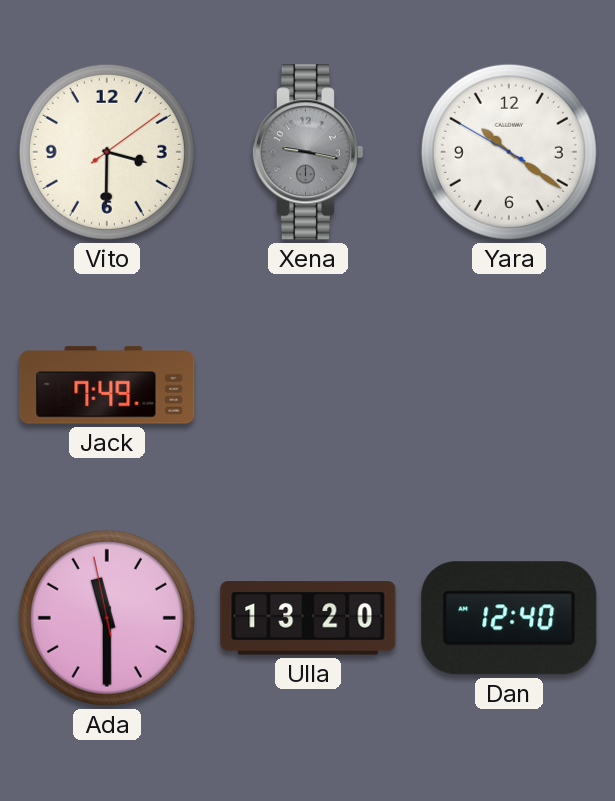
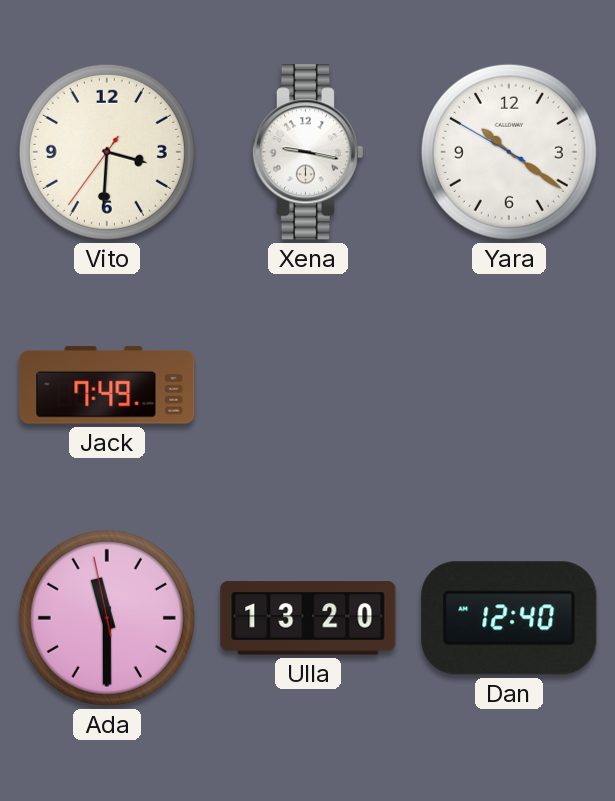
Vito: 3:30:09 -> 3:30:36
Xena dial: grey -> white
